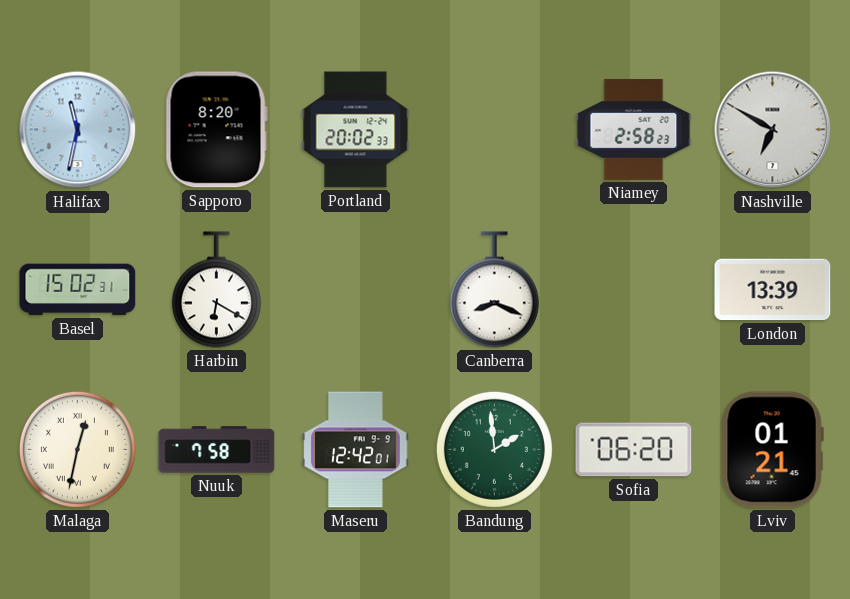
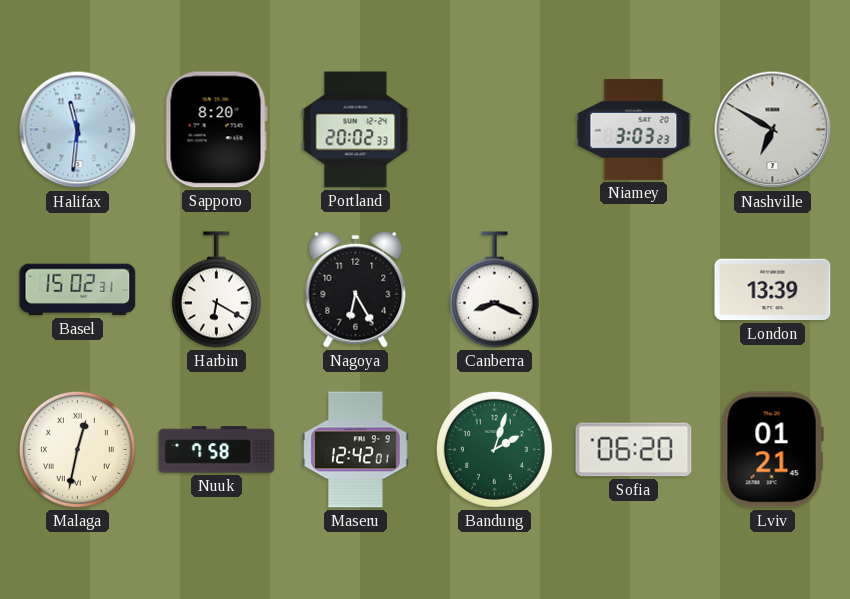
Halifax: 11:32 -> 11:31
Niamey: 2:58 -> 3:03
Nagoya: none -> 6:25
Bandung: 1:59 -> 2:03
